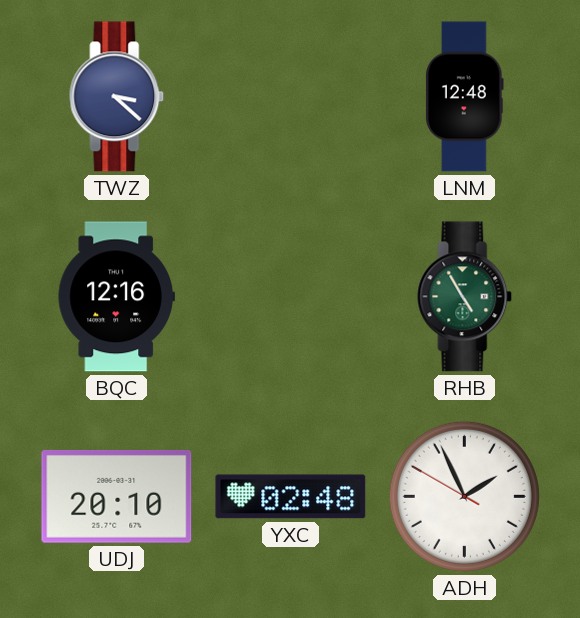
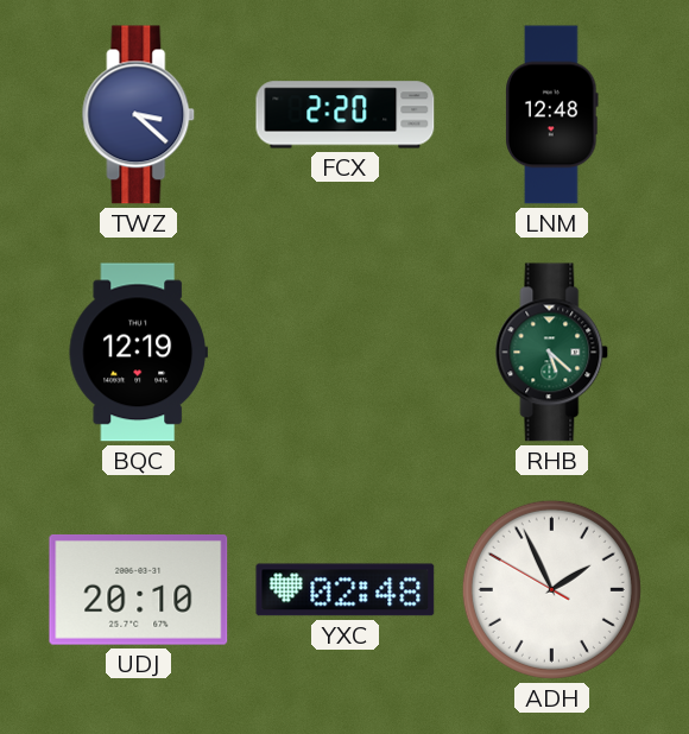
FCX: none -> 2:20
BQC: 12:16 -> 12:19
RHB: 4:55 -> 5:22
